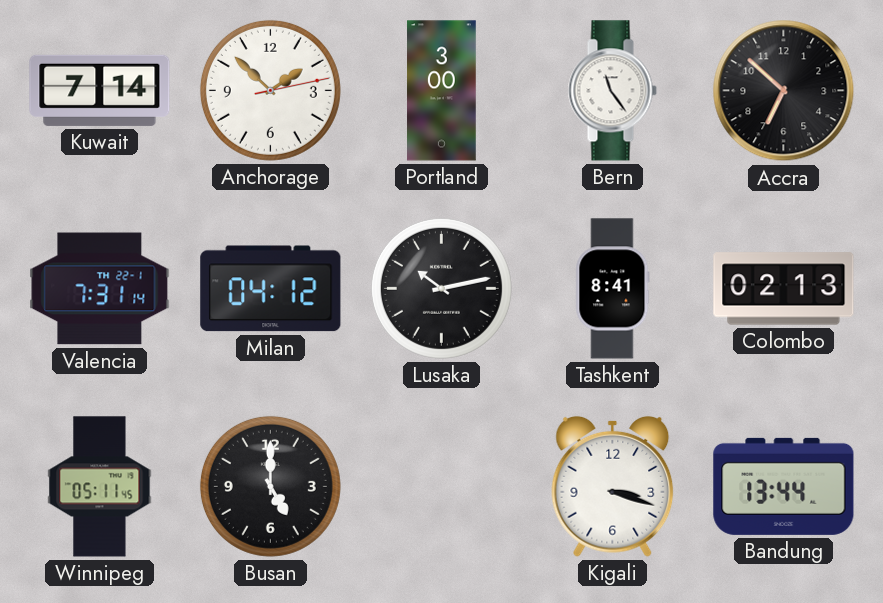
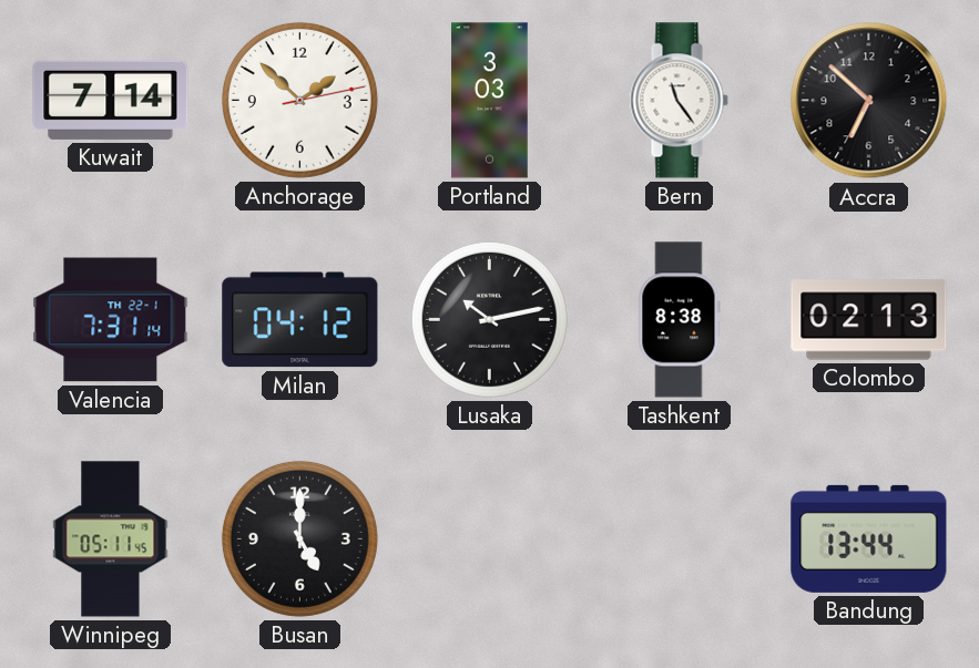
Portland: 3:00 -> 3:03
Tashkent: 8:41 -> 8:38
Kigali: 3:18 -> none
